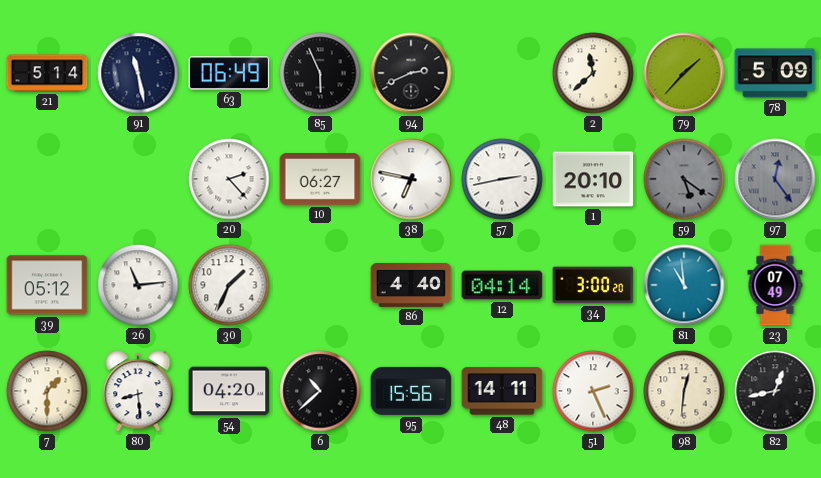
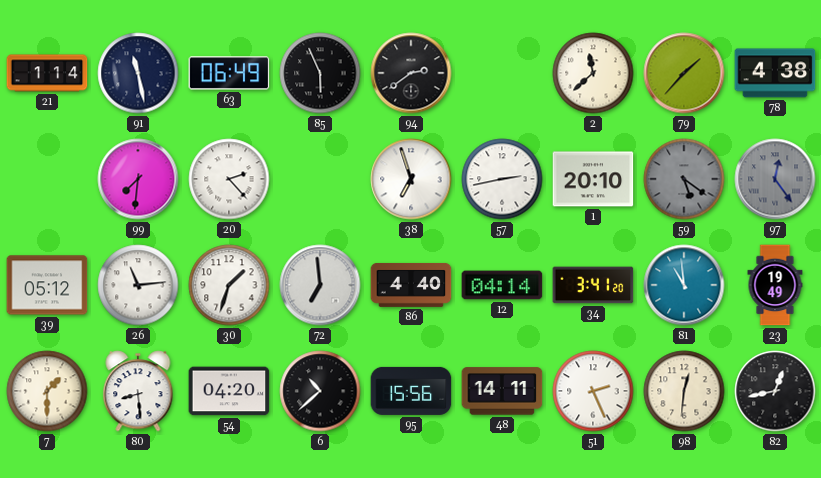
21: 5:14 -> 1:14
94: 2:41 -> 2:39
78: 5:09 -> 4:38
99: none -> 7:31
10: 06:27 -> none
38: 6:47 -> 6:57
30: 1:34 -> 1:33
72: none -> 6:59
34: 3:00 -> 3:41
23: 07:49 -> 19:49
